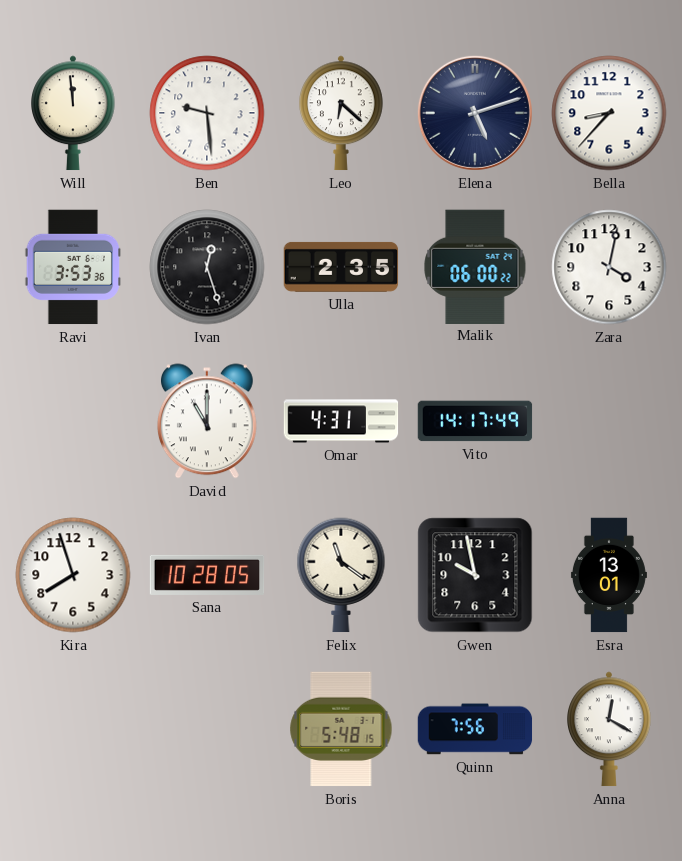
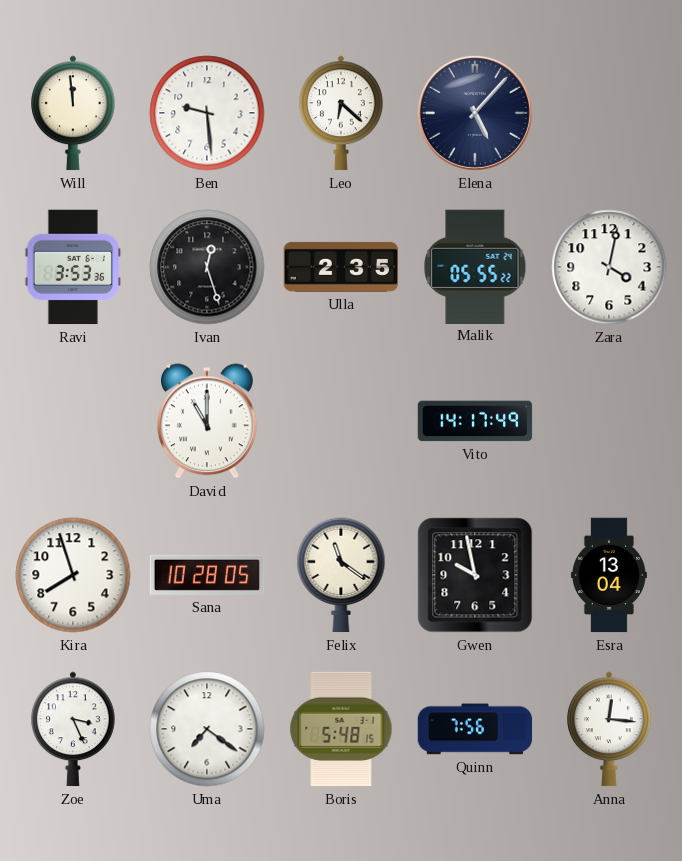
Elena: 5:12 -> 5:07
Bella: 8:37 -> none
Malik: 06:00 -> 05:55
Omar: 4:31 -> none
Esra: 13:01 -> 13:04
Zoe: none -> 3:26
Uma: none -> 7:21
Anna: 12:20 -> 12:16
